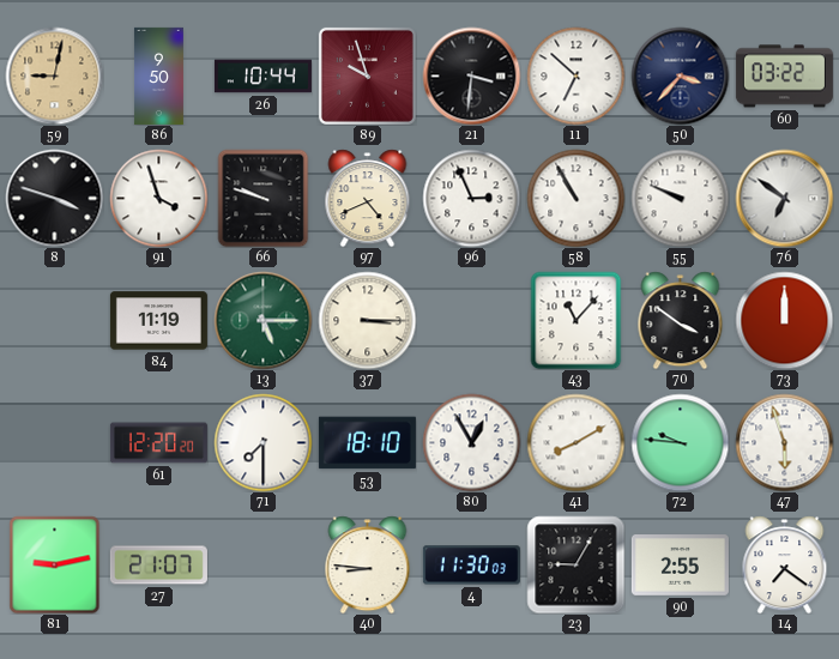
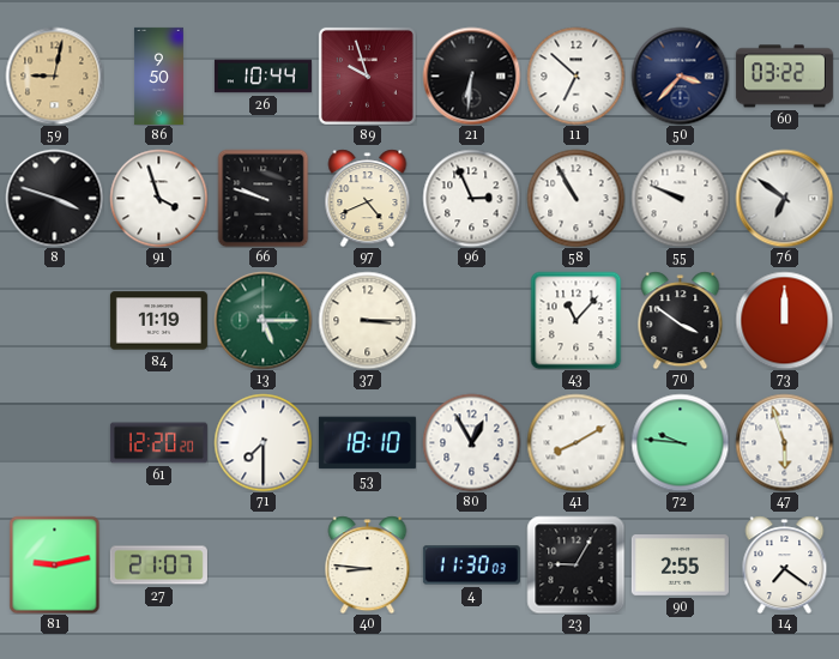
21: 3:31 -> 6:31
